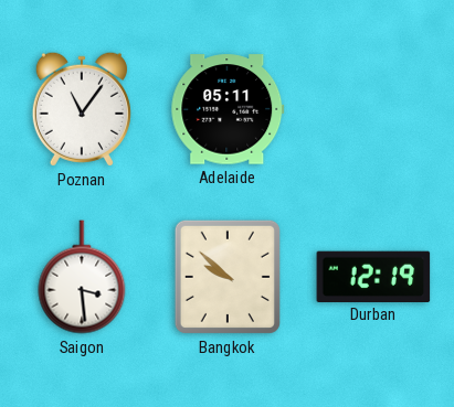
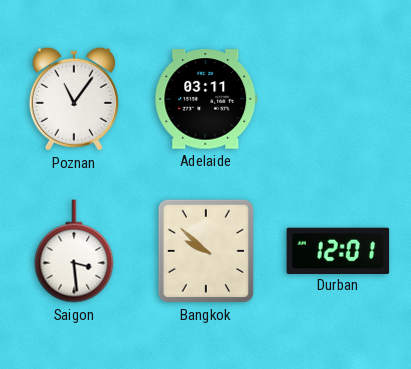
Adelaide: 05:11 -> 03:11
Durban: 12:19 -> 12:01
